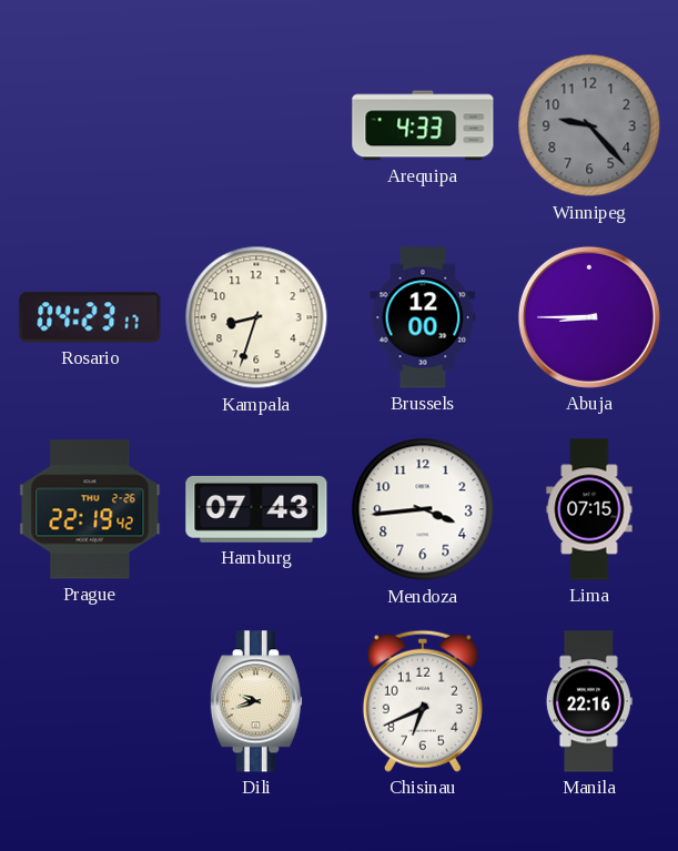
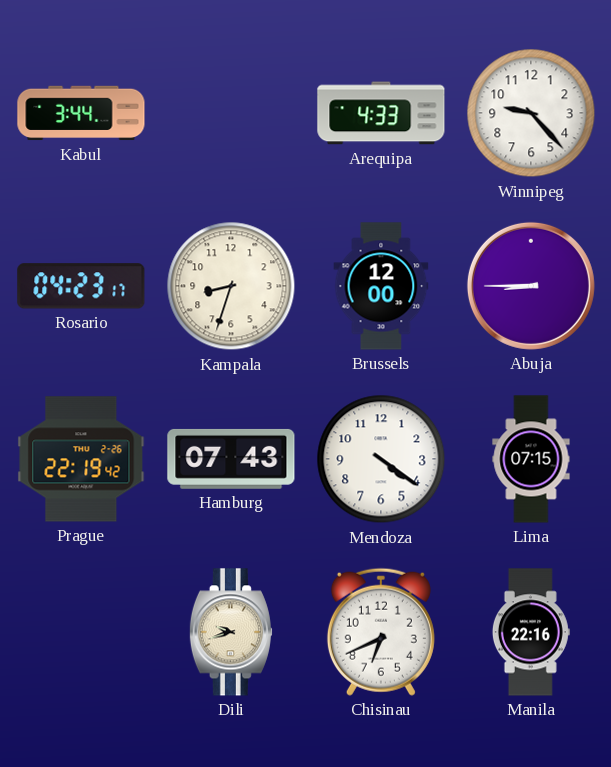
Kabul: none -> 3:44
Winnipeg dial: grey -> white
Mendoza: 3:44 -> 4:21
